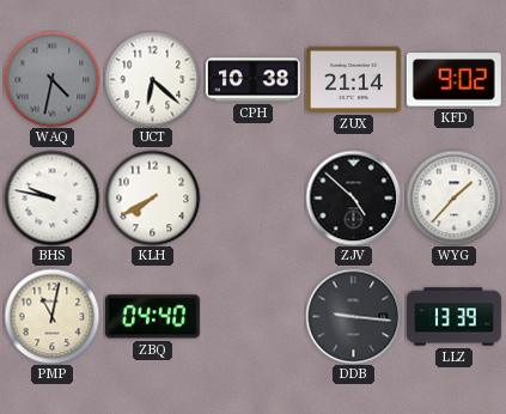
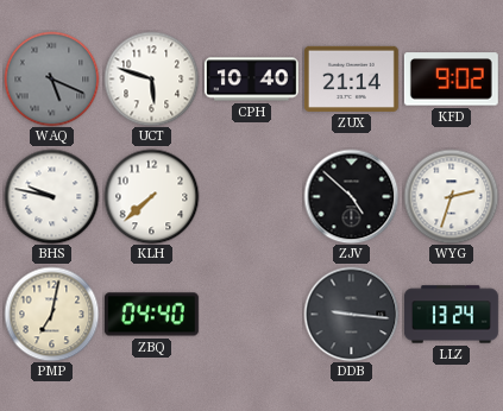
WAQ: 4:32 -> 5:19
UCT: 6:22 -> 5:48
CPH: 10:38 -> 10:40
KLH: 7:40 -> 7:38
WYG: 1:37 -> 2:33
PMP: 11:02 -> 7:02
LLZ: 13:39 -> 13:24
